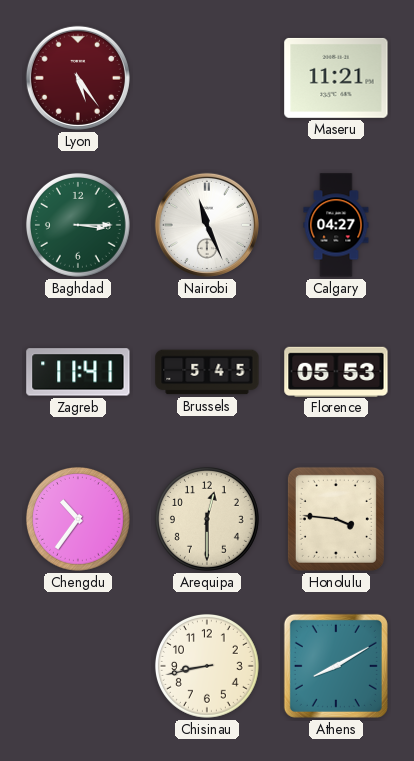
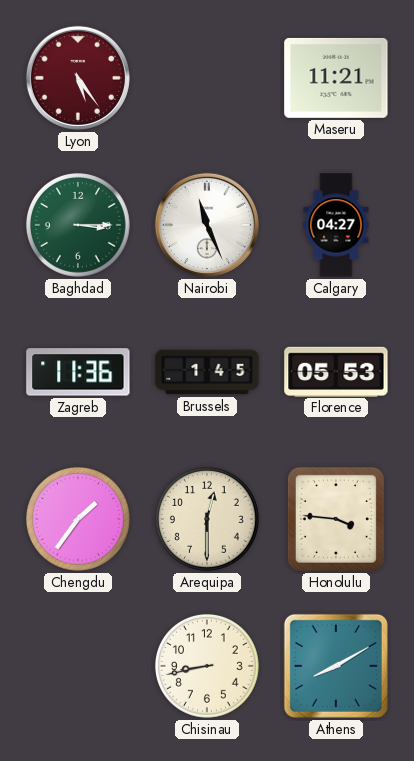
Zagreb: 11:41 -> 11:36
Brussels: 5:45 -> 1:45
Chengdu: 10:36 -> 1:36
